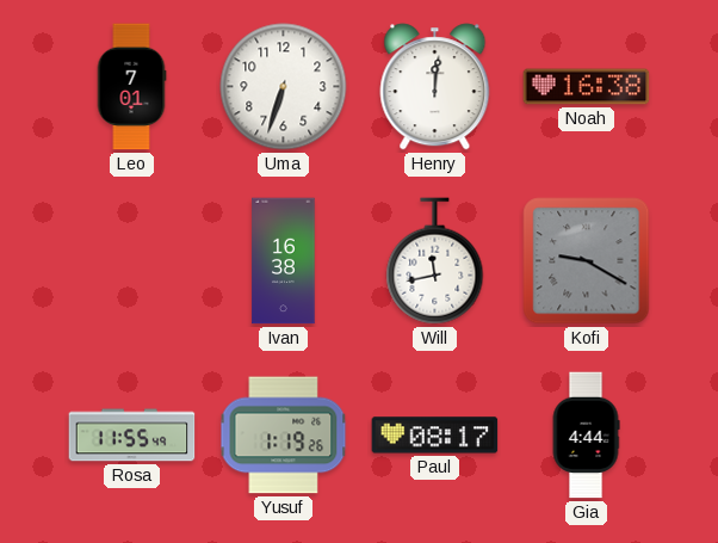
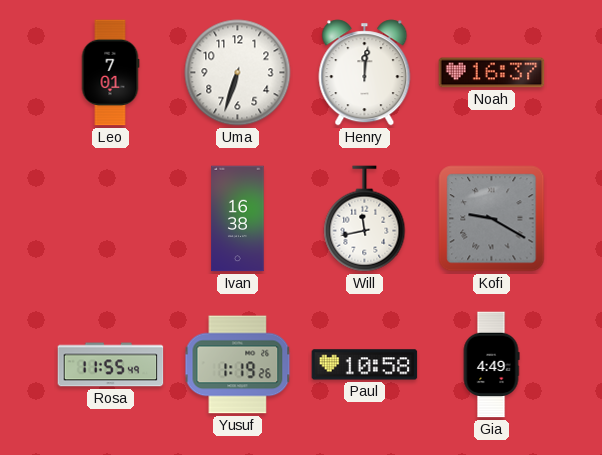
Noah: 16:38 -> 16:37
Paul: 08:17 -> 10:58
Gia: 4:44 -> 4:49
